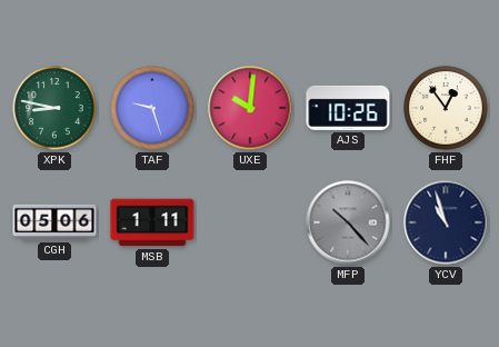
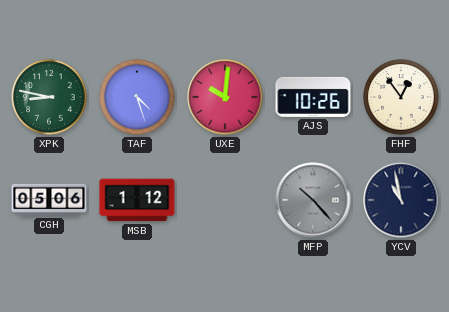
TAF: 9:27 -> 4:27
MSB: 1:11 -> 1:12
YCV: 10:57 -> 10:58
